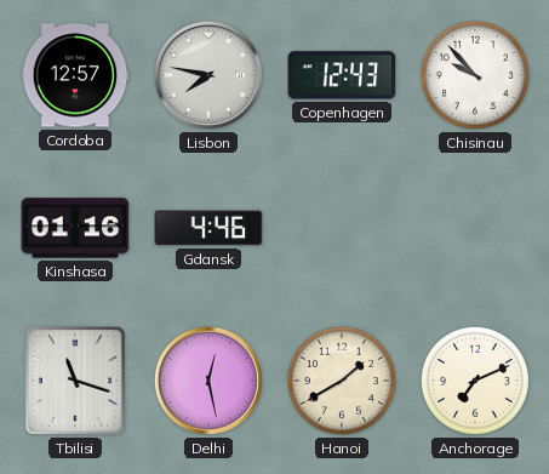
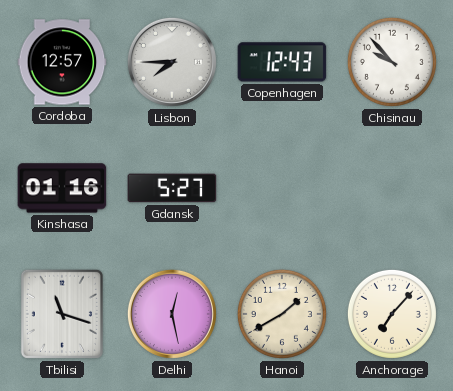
Lisbon: 7:47 -> 7:45
Gdansk: 4:46 -> 5:27
Anchorage: 7:11 -> 7:07
